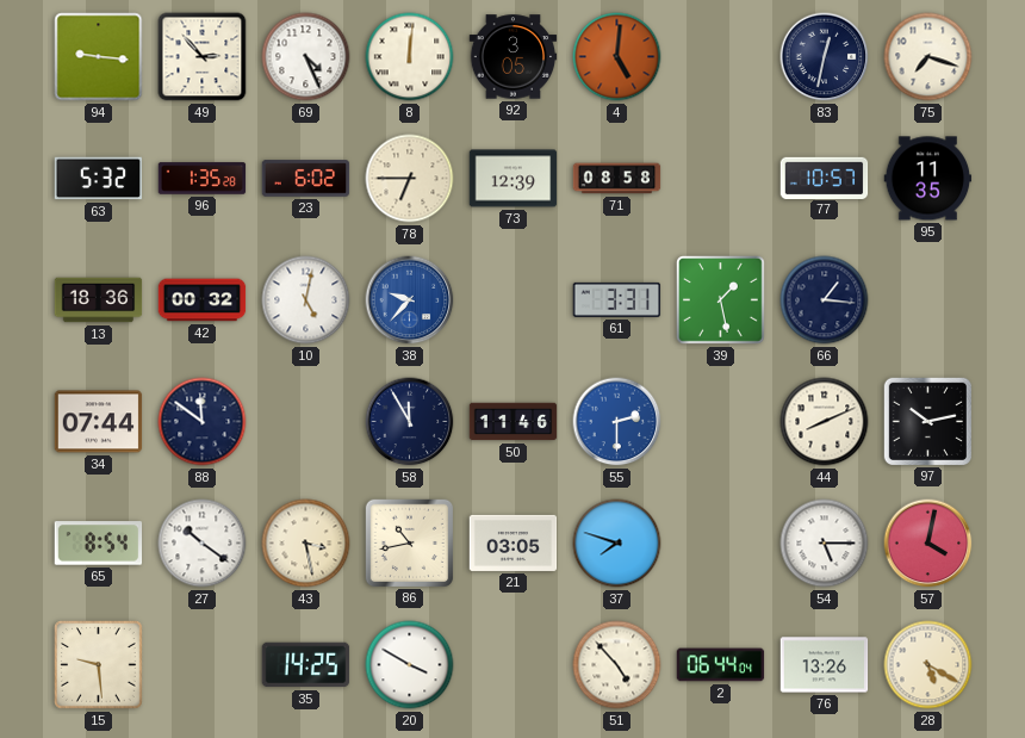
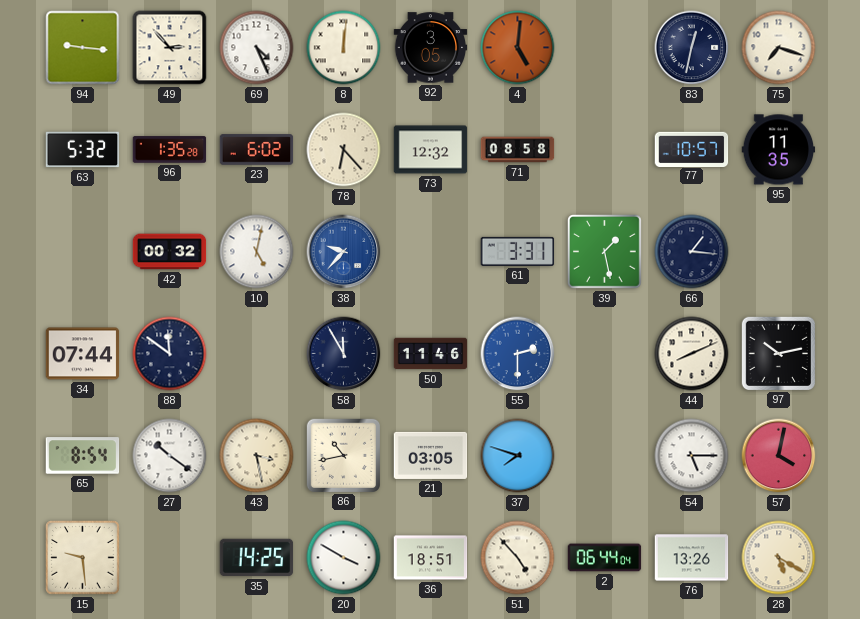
78: 6:45 -> 6:23
73: 12:39 -> 12:32
13: 18:36 -> none
36: none -> 18:51
